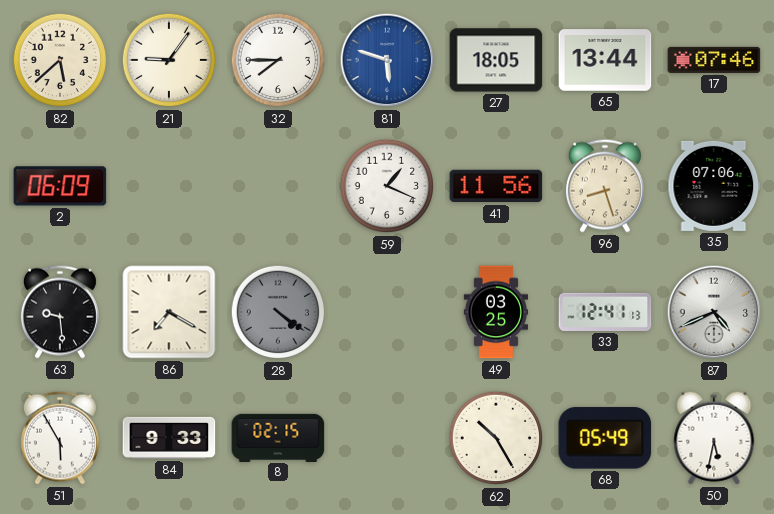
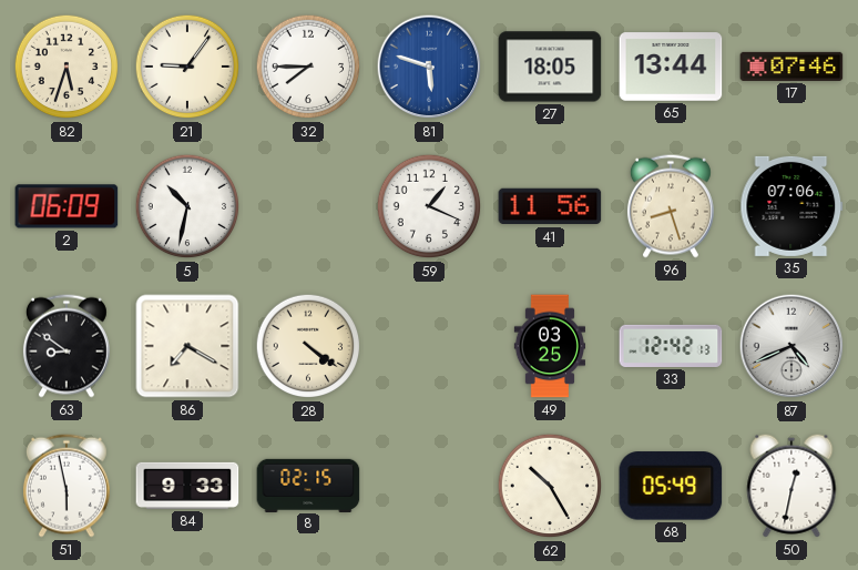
82: 5:38 -> 5:33
5: none -> 10:32
63: 9:29 -> 8:51
28 dial: grey -> cream
33: 12:41 -> 12:42
51: 5:55 -> 5:58
50: 5:32 -> 12:32
